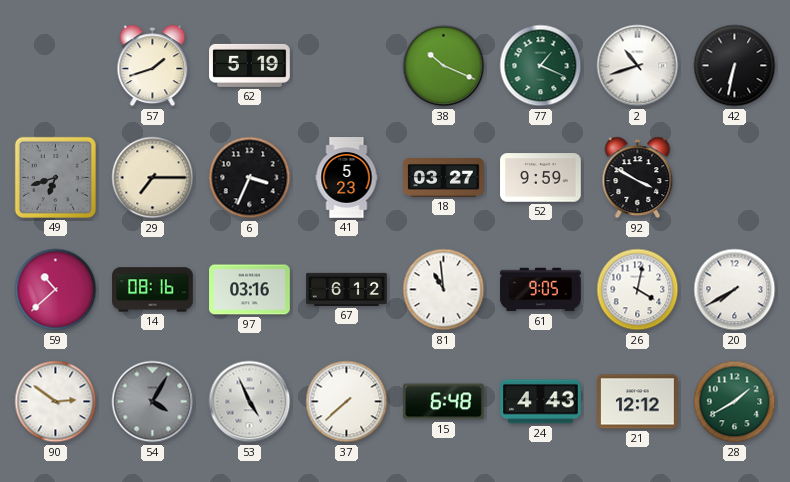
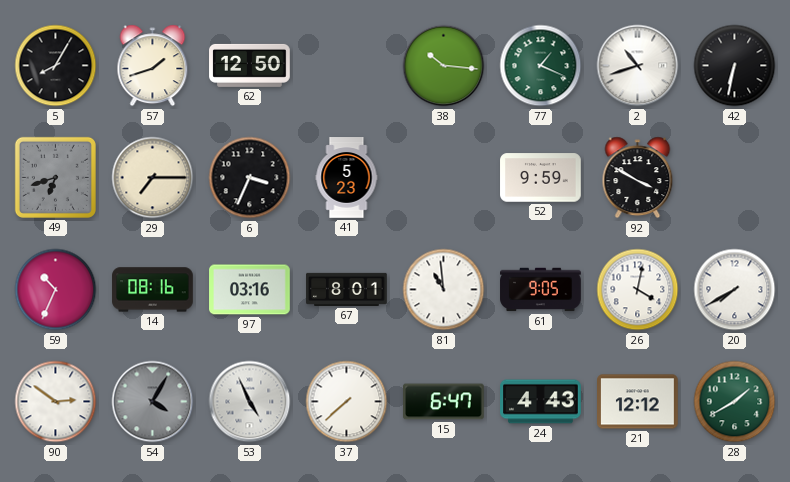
5: none -> 8:05
62: 5:19 -> 12:50
38: 10:19 -> 10:16
18: 03:27 -> none
59: 10:38 -> 10:34
67: 6:12 -> 8:01
15: 6:48 -> 6:47
